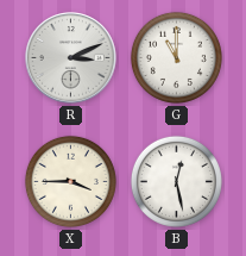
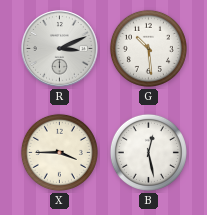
G: 11:00 -> 10:29
